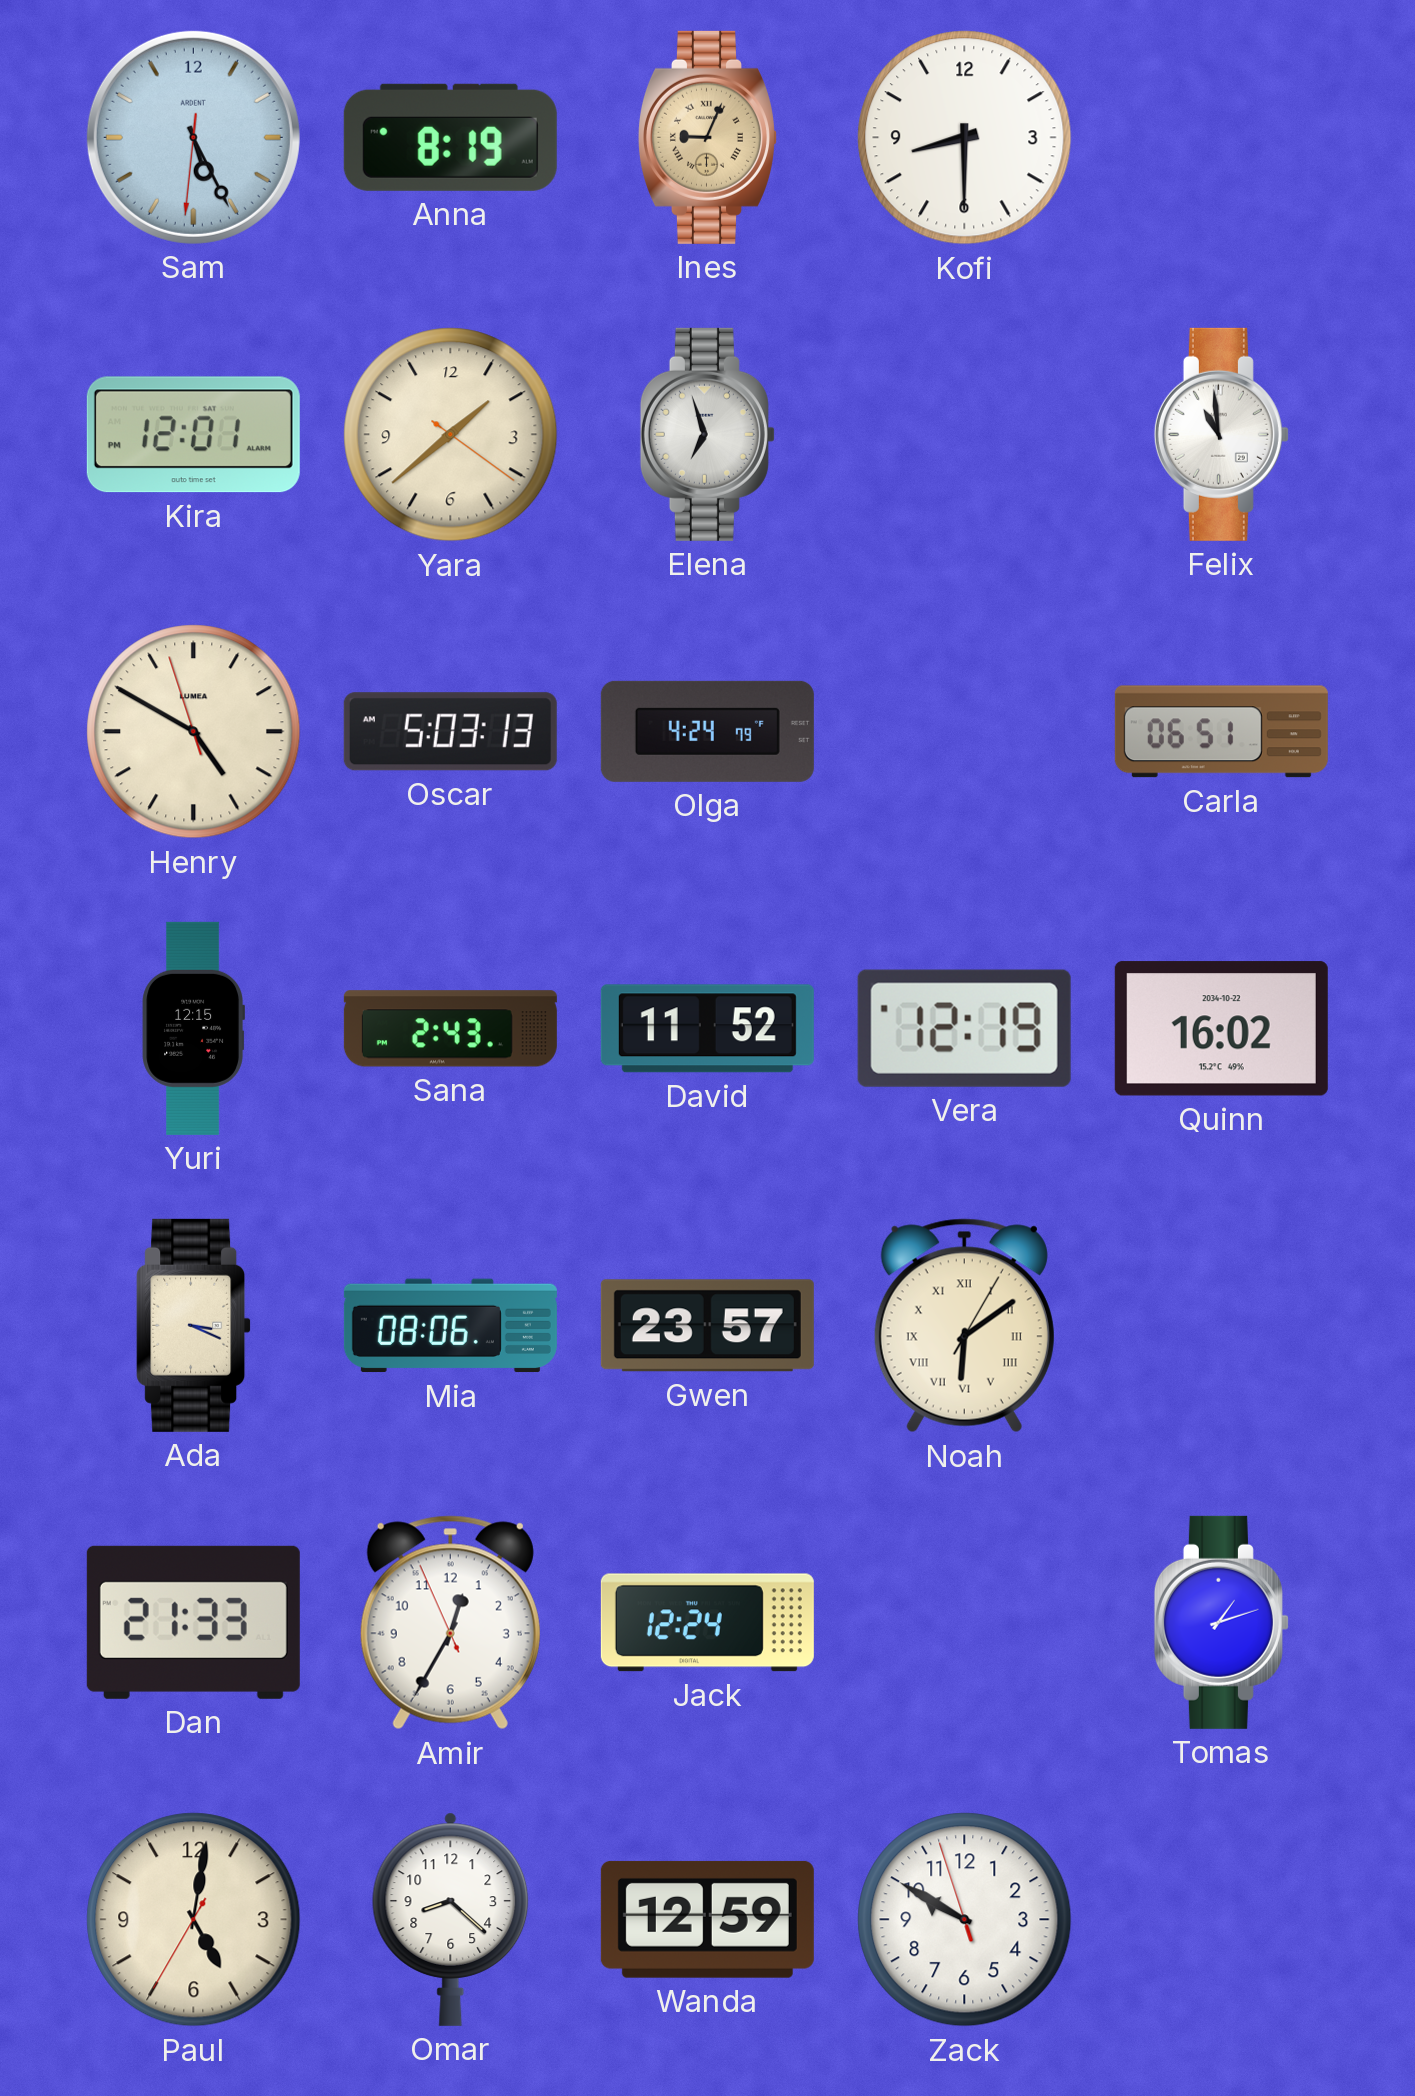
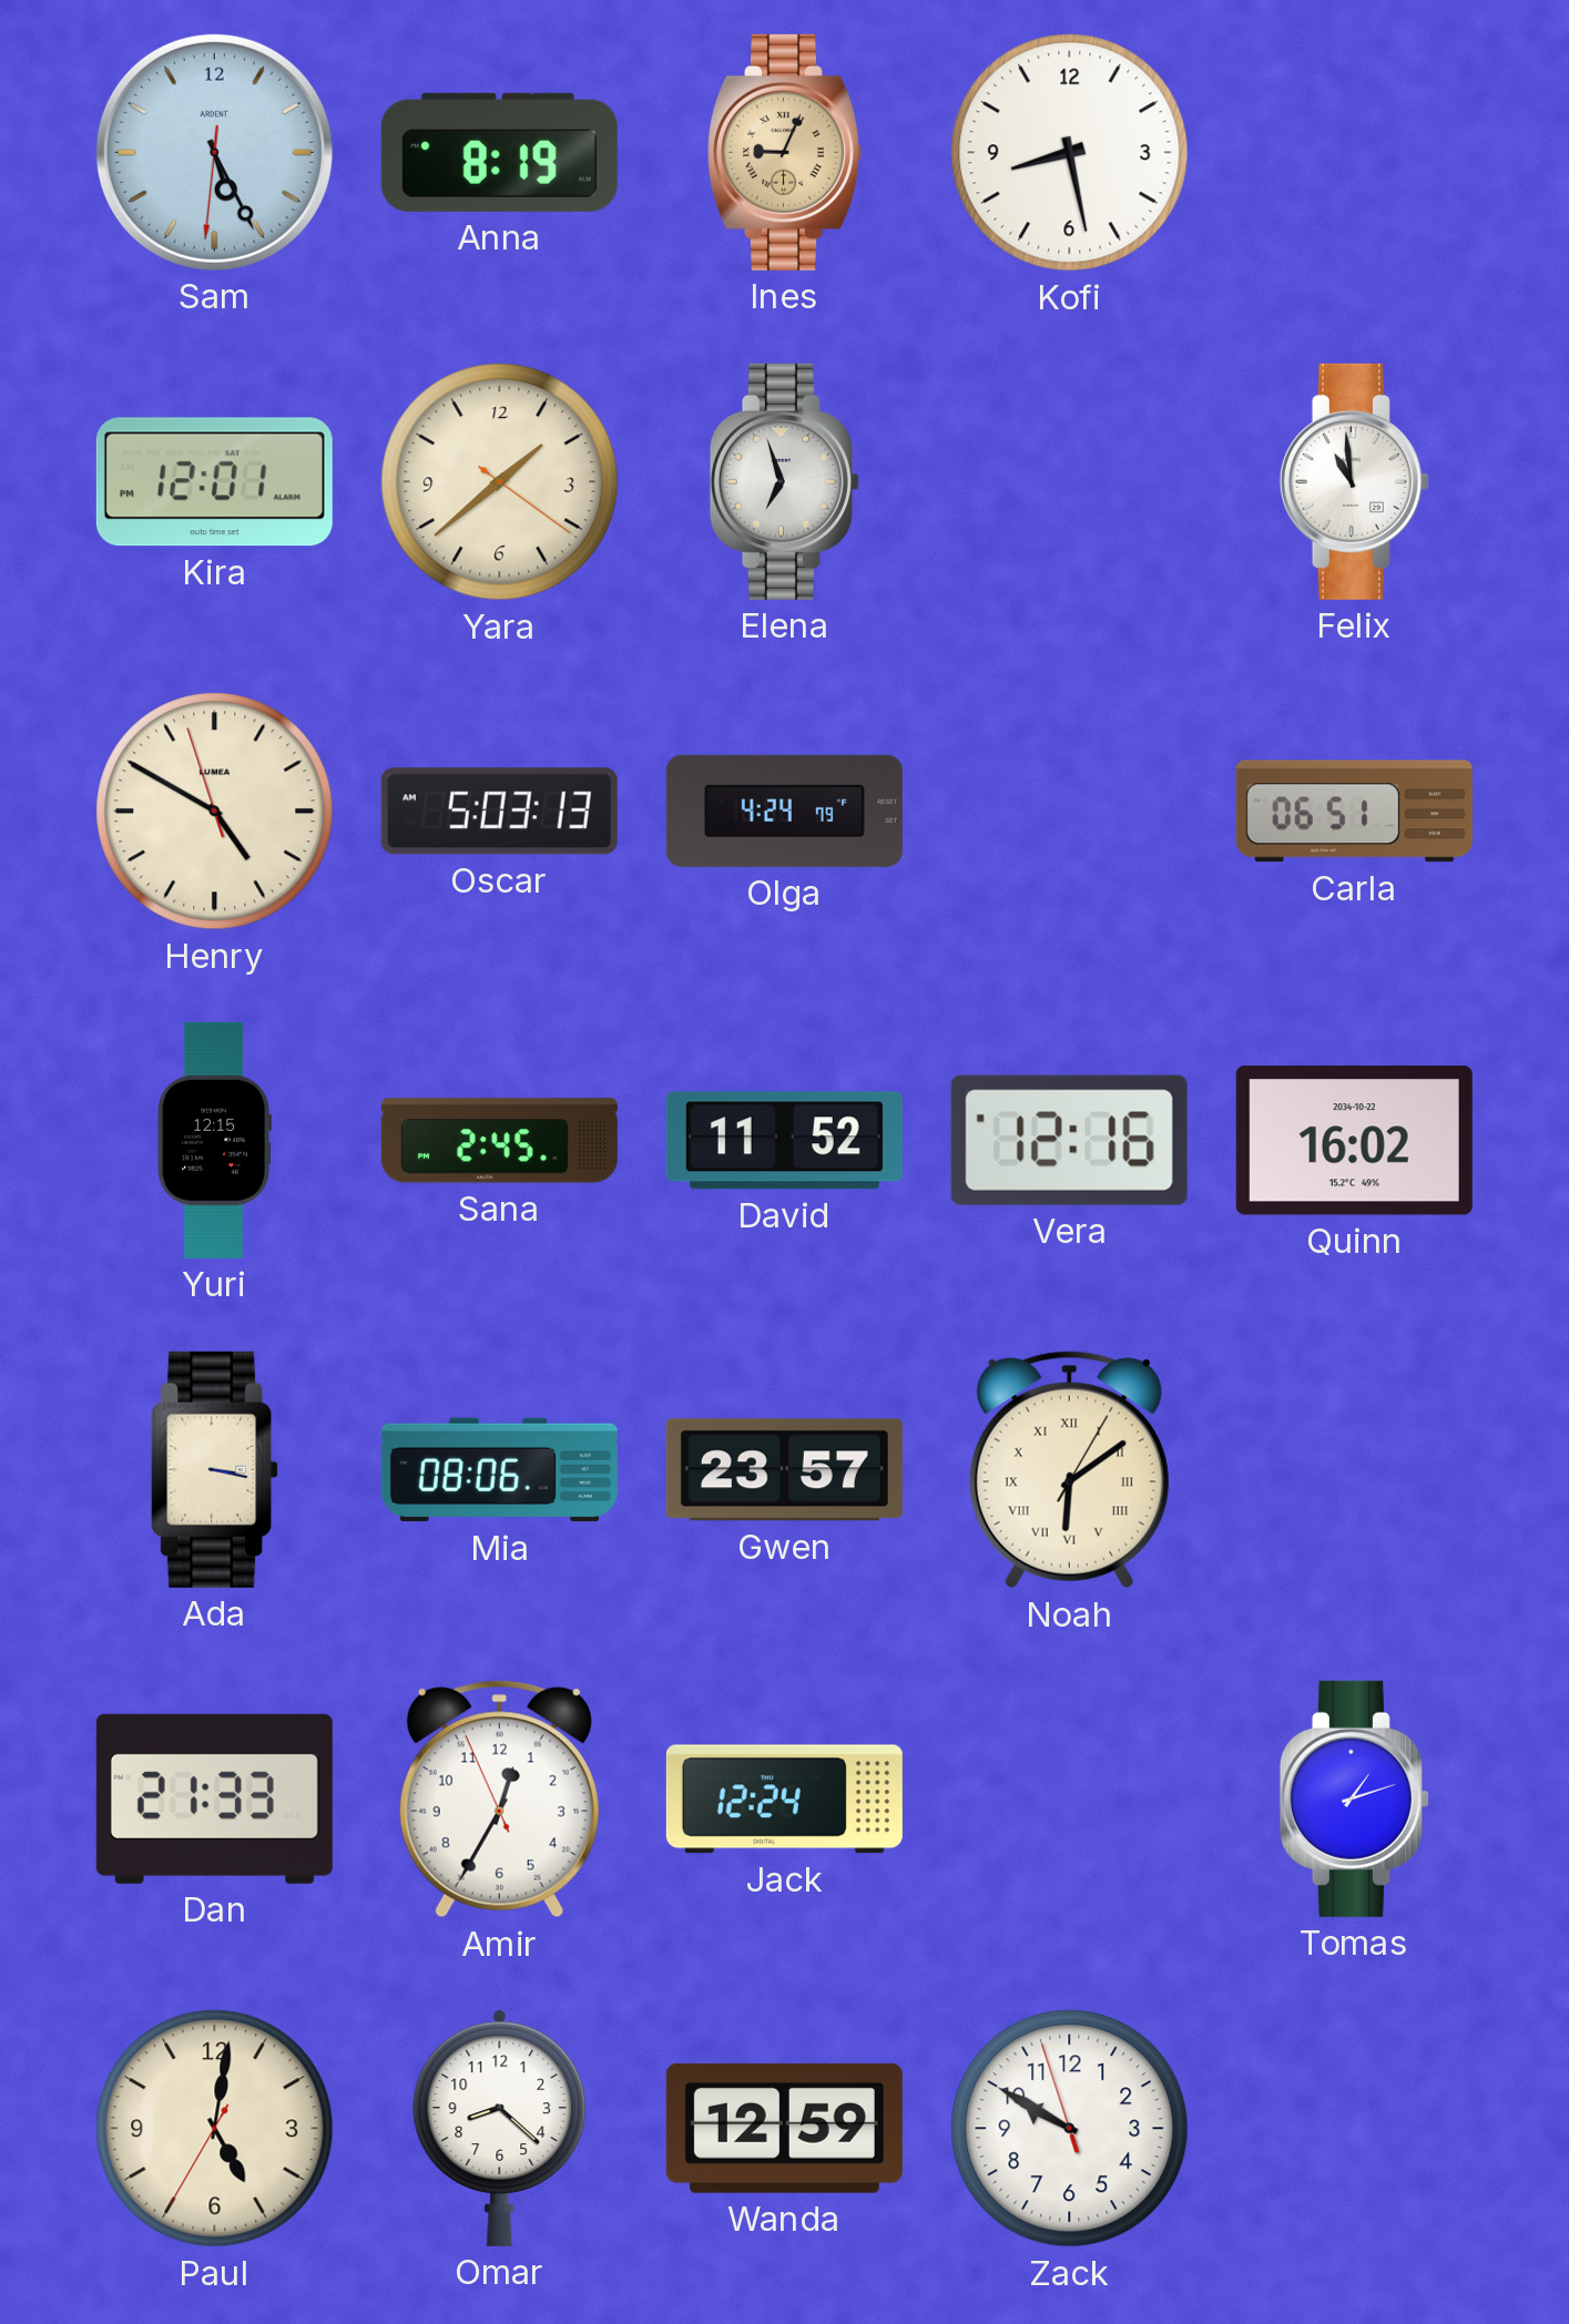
Kofi: 8:30 -> 8:28
Sana: 2:43 -> 2:45
Vera: 12:19 -> 12:16
Ada: 3:19 -> 3:17
